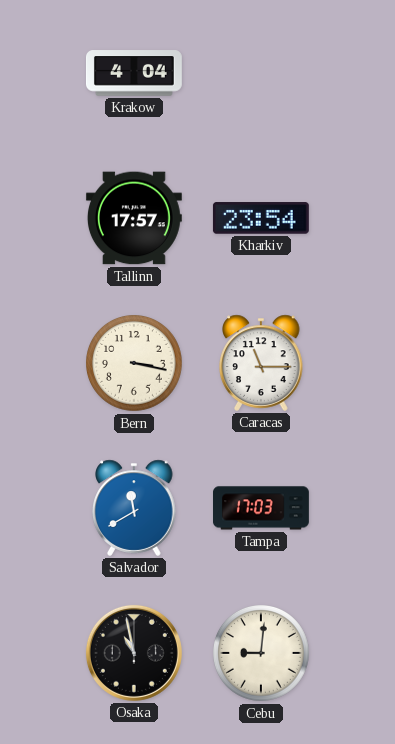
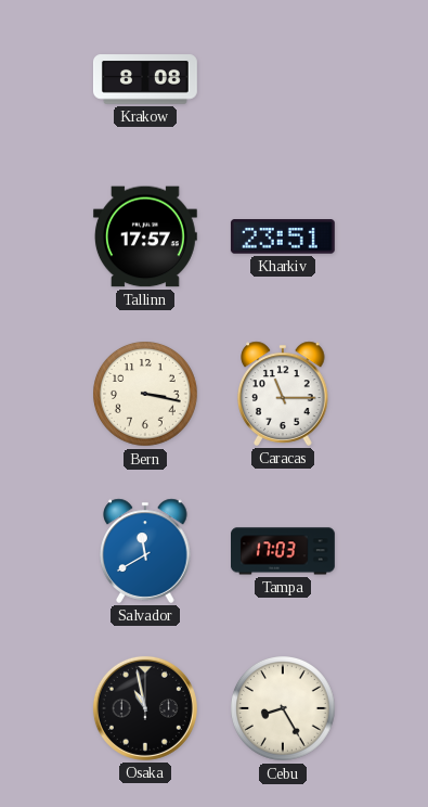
Krakow: 4:04 -> 8:08
Kharkiv: 23:54 -> 23:51
Cebu: 9:01 -> 8:25
